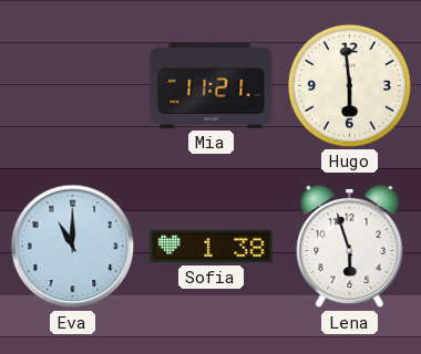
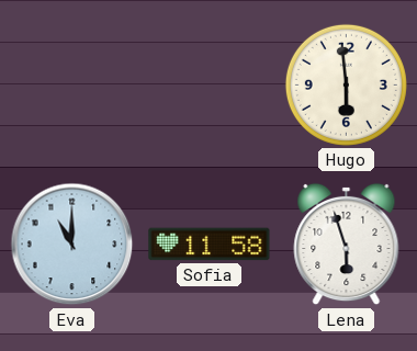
Mia: 11:21 -> none
Sofia: 1:38 -> 11:58
